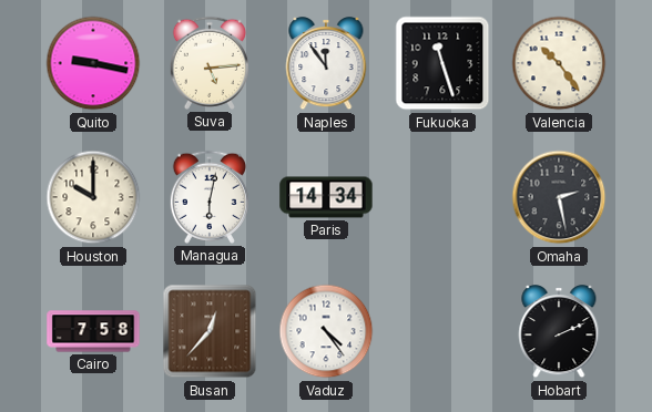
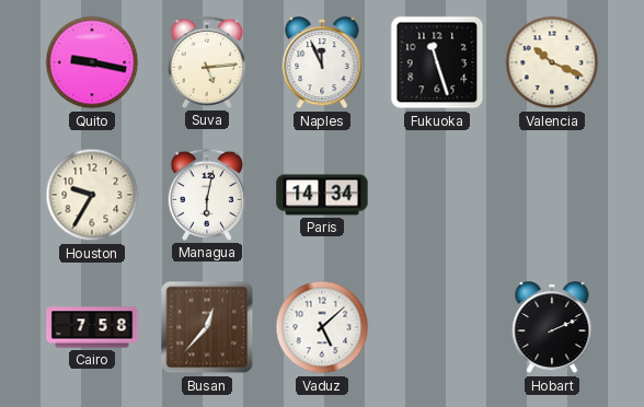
Naples: 11:54 -> 11:56
Valencia: 10:24 -> 10:19
Houston: 10:00 -> 9:35
Omaha: 2:28 -> none
Vaduz: 4:24 -> 5:08
